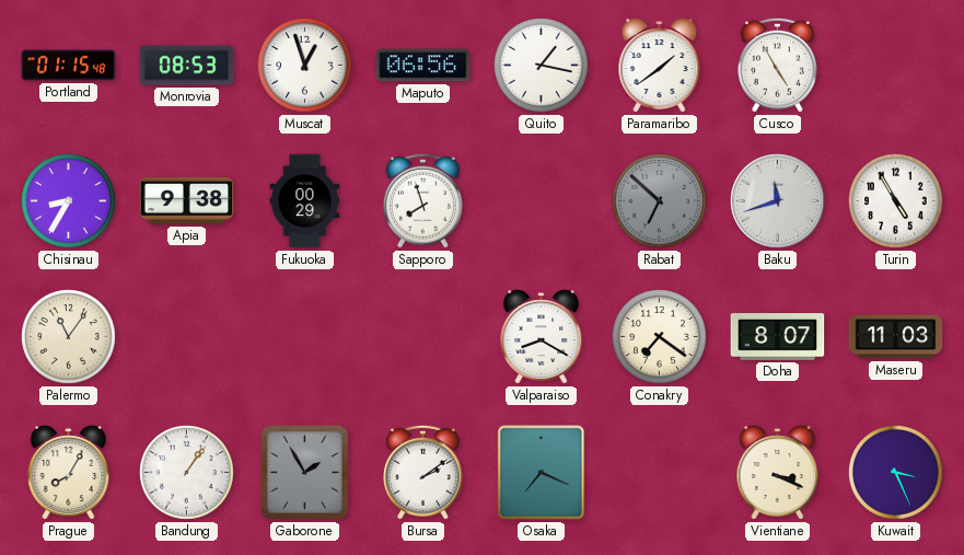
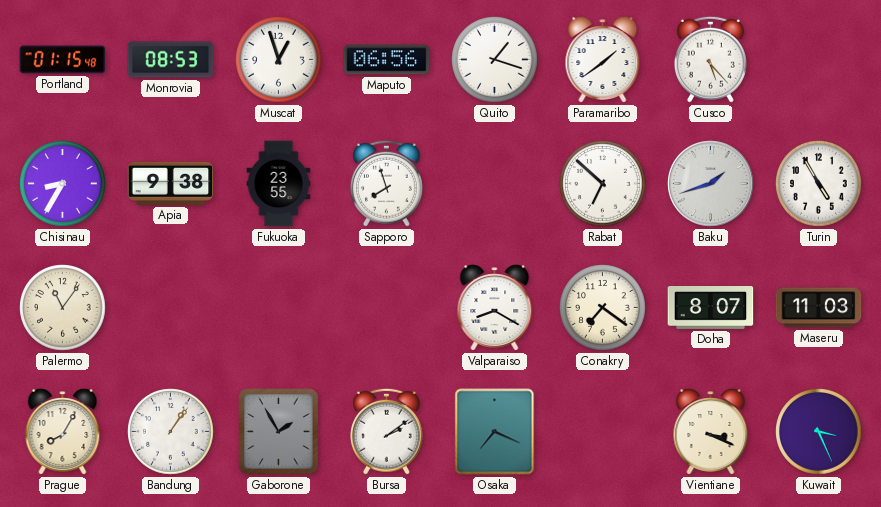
Quito: 1:17 -> 1:18
Cusco: 4:55 -> 5:23
Fukuoka: 00:29 -> 23:55
Rabat dial: grey -> white
Baku: 11:42 -> 1:42
